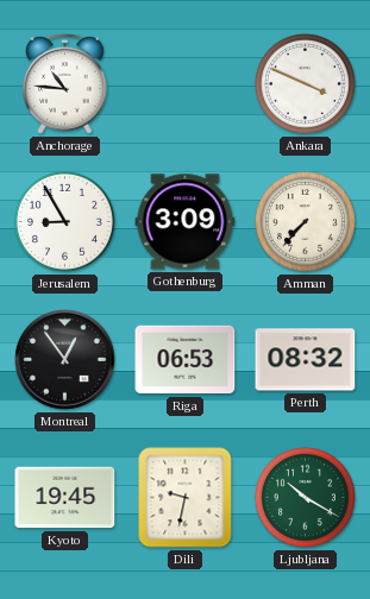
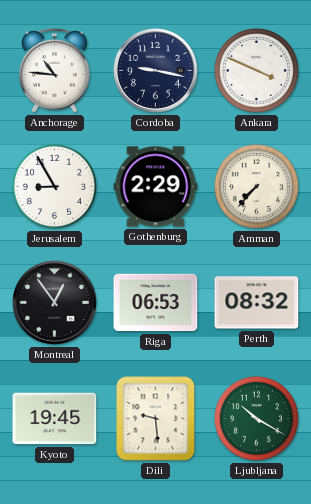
Cordoba: none -> 9:17
Gothenburg: 3:09 -> 2:29
Dili: 9:32 -> 9:29
